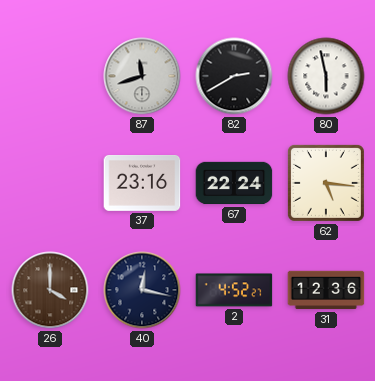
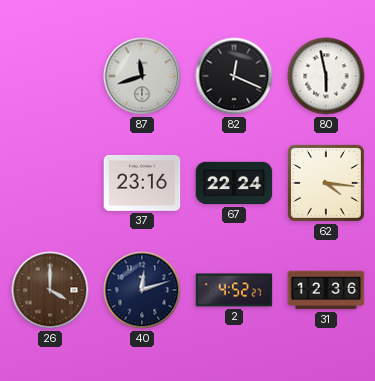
82: 2:40 -> 12:19
62: 5:16 -> 4:16
40: 12:17 -> 12:12
